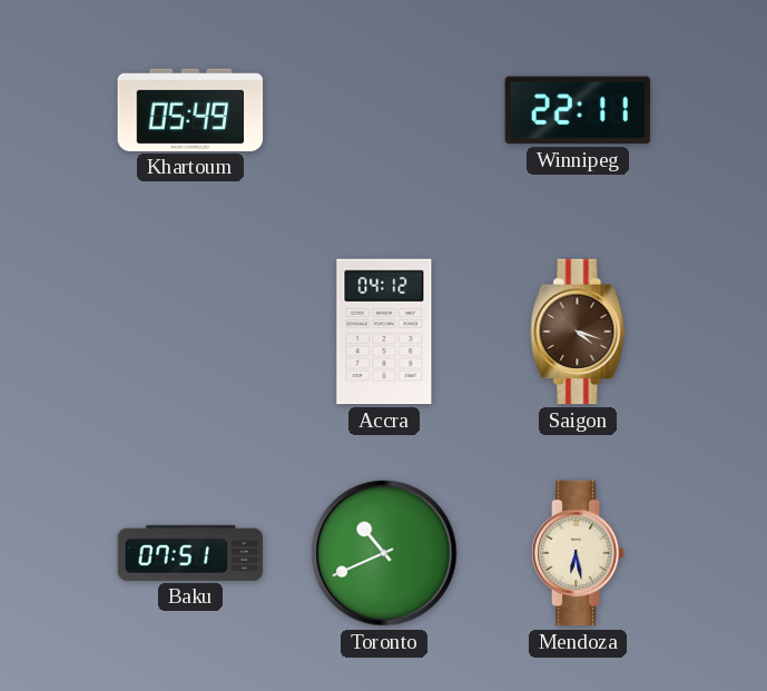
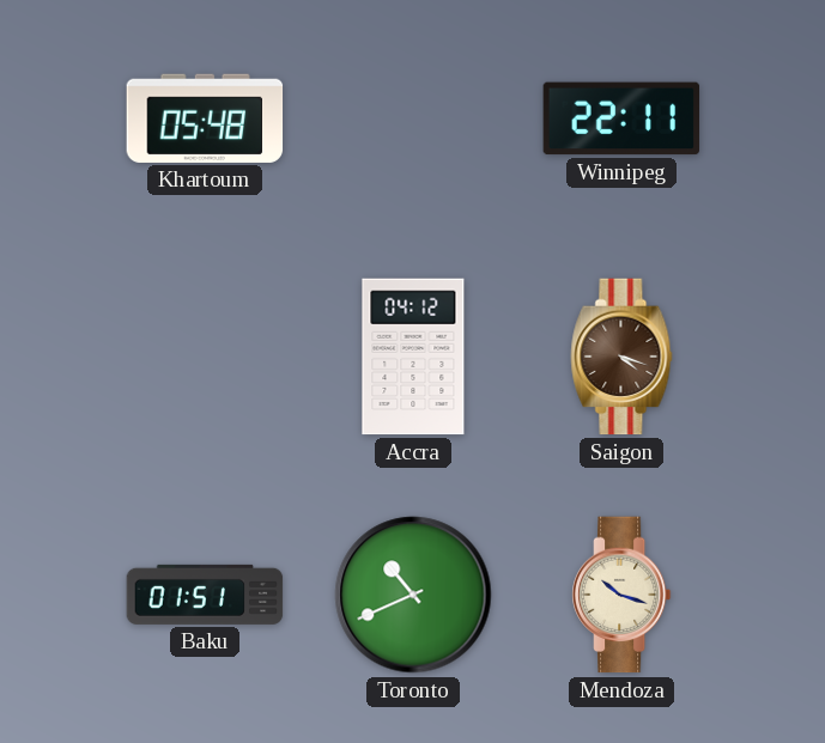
Khartoum: 05:49 -> 05:48
Baku: 07:51 -> 01:51
Mendoza: 6:28 -> 10:18
